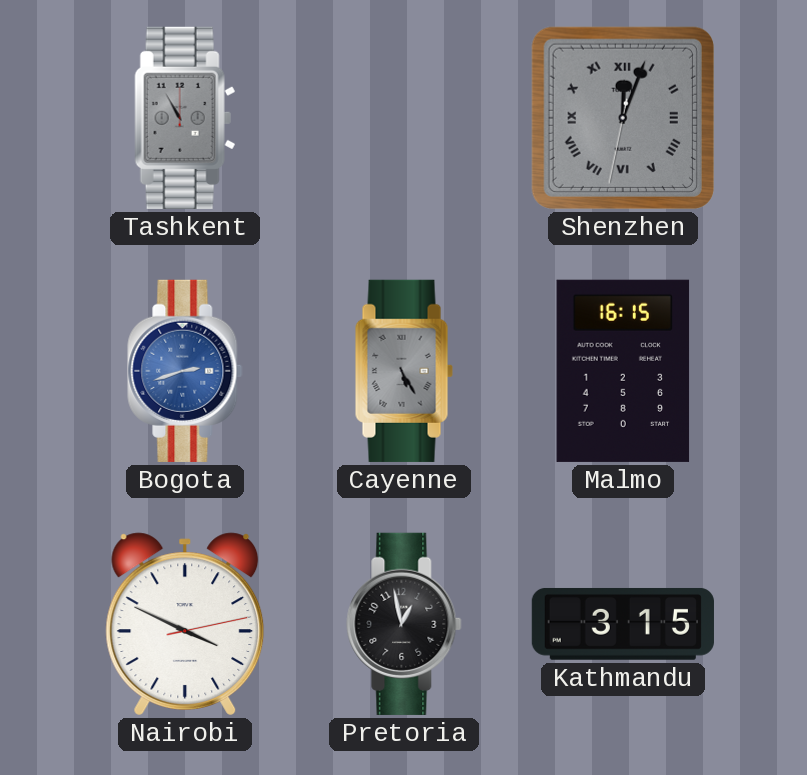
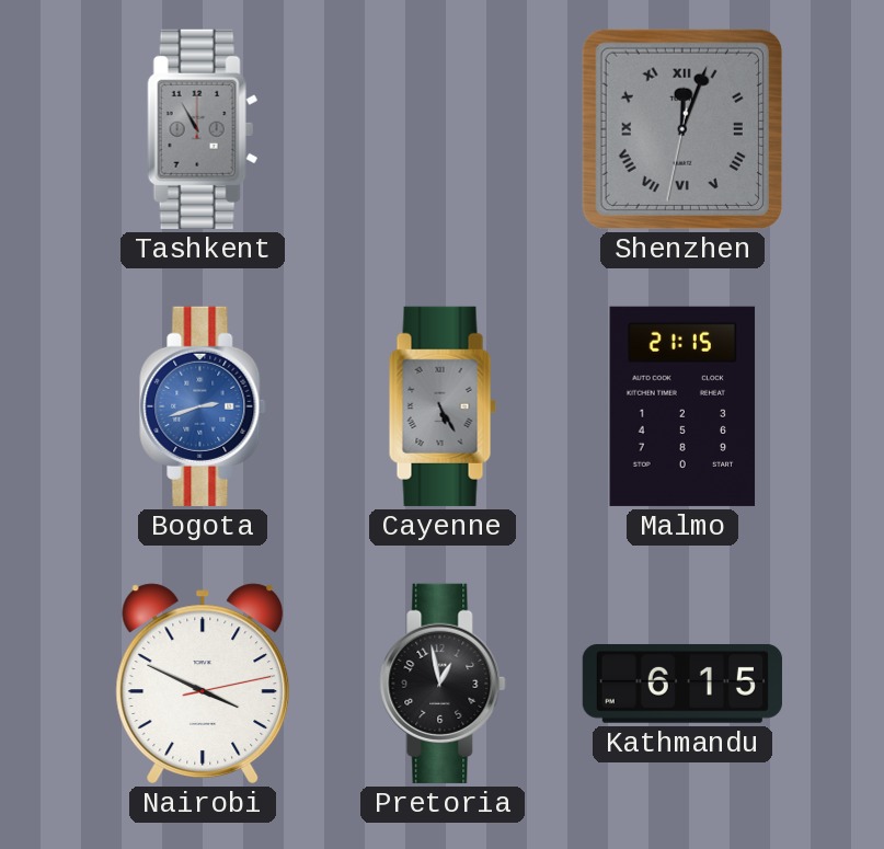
Malmo: 16:15 -> 21:15
Kathmandu: 3:15 -> 6:15
